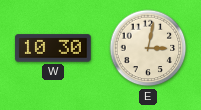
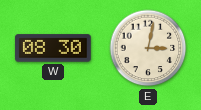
W: 10:30 -> 08:30
